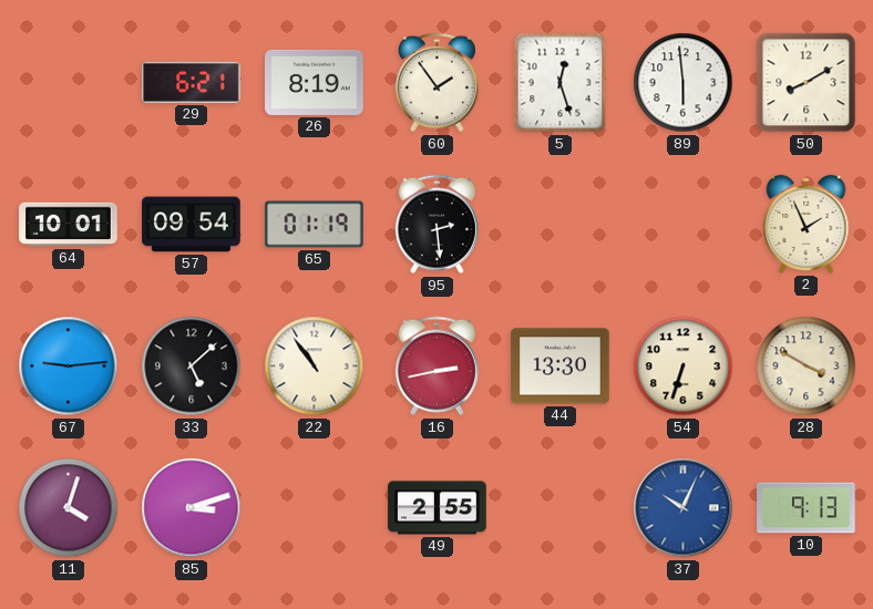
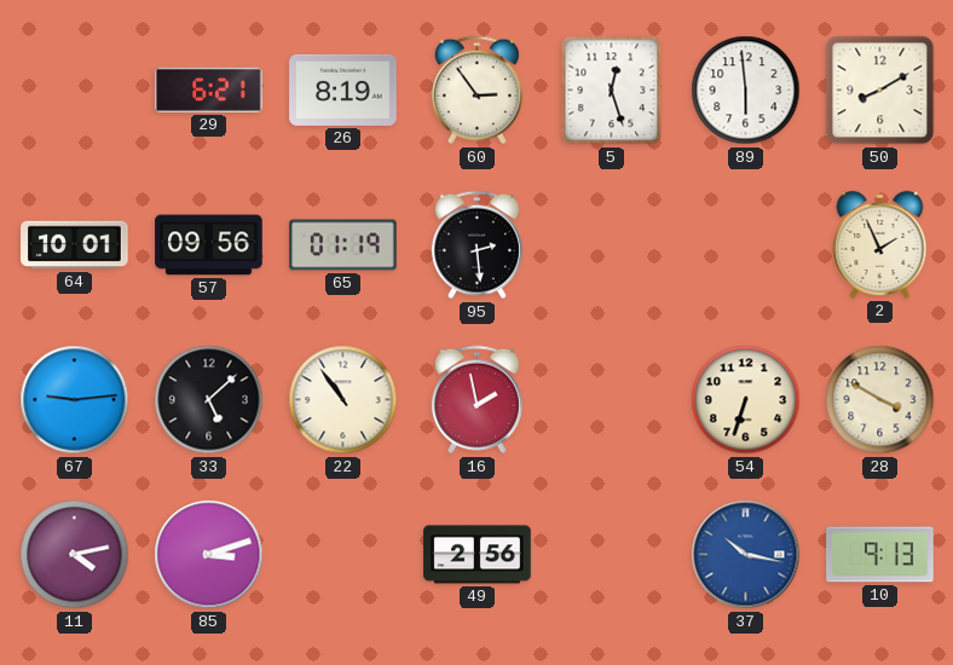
60: 1:54 -> 2:54
57: 09:54 -> 09:56
16: 2:43 -> 1:58
44: 13:30 -> none
11: 4:03 -> 4:13
49: 2:55 -> 2:56
37: 10:04 -> 10:17
